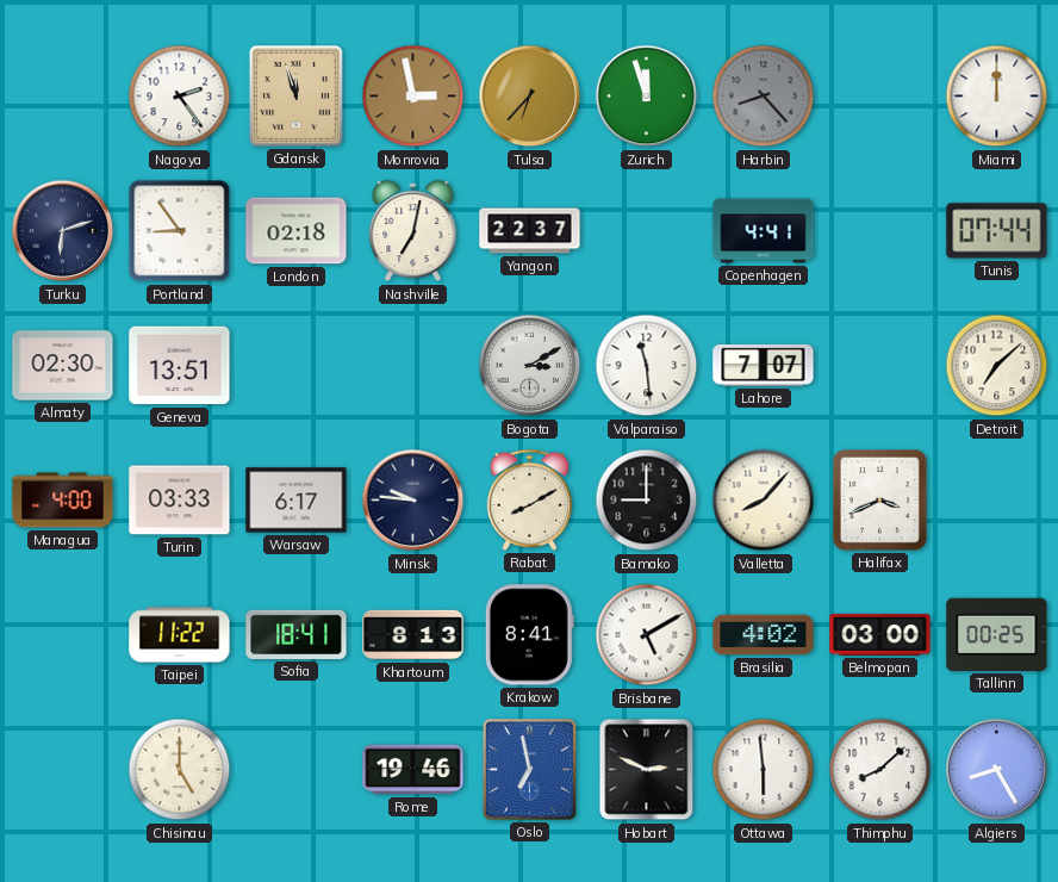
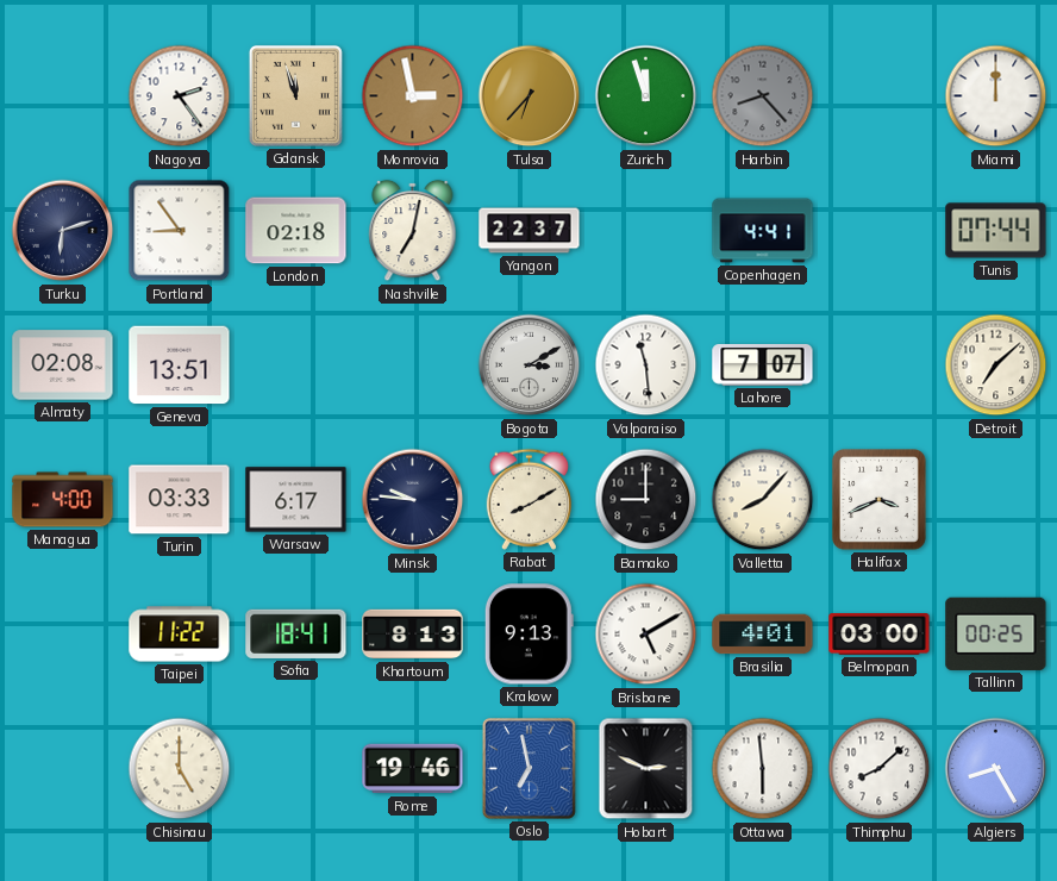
Almaty: 02:30 -> 02:08
Krakow: 8:41 -> 9:13
Brasilia: 4:02 -> 4:01
